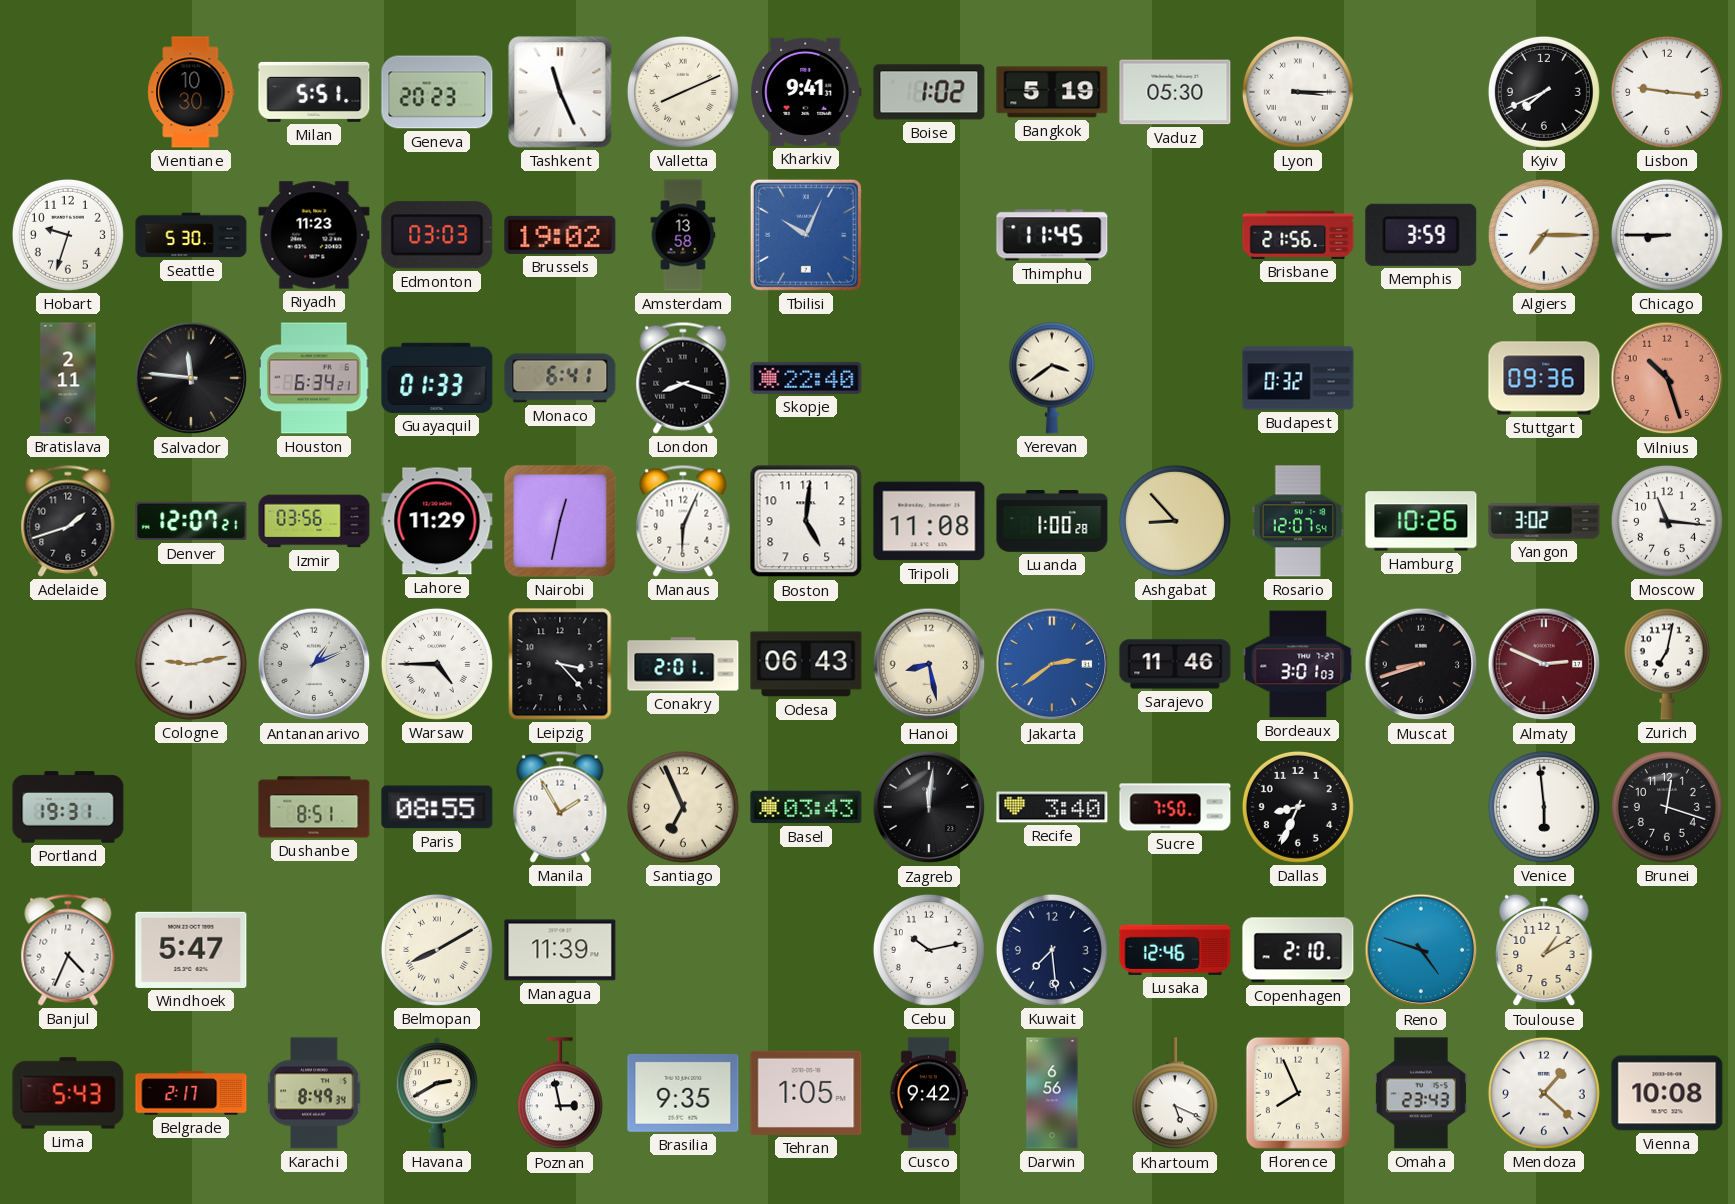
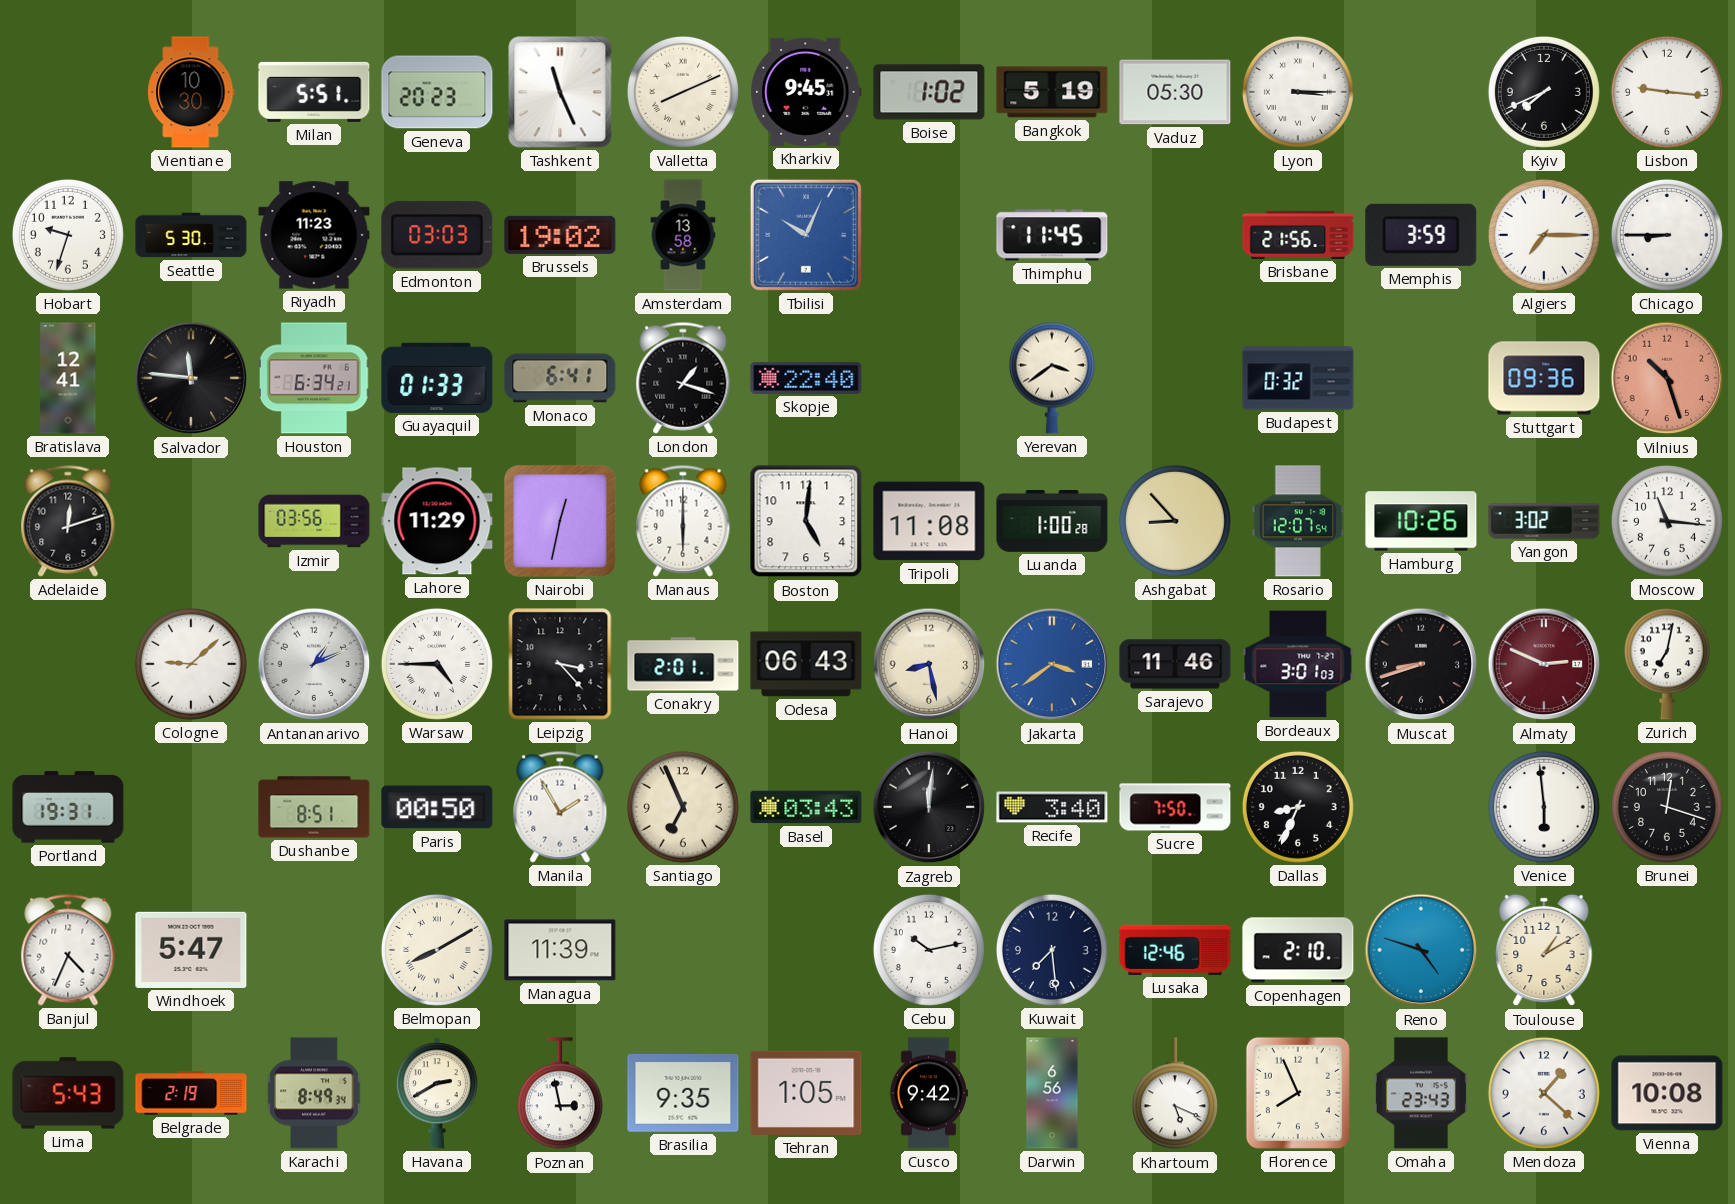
Kharkiv: 9:41 -> 9:45
Bratislava: 2:11 -> 12:41
London: 8:18 -> 1:18
Adelaide: 1:42 -> 12:12
Denver: 12:07 -> none
Manaus: 6:04 -> 6:00
Cologne: 9:13 -> 9:08
Jakarta: 2:39 -> 3:39
Paris: 08:55 -> 00:50
Belgrade: 2:17 -> 2:19
